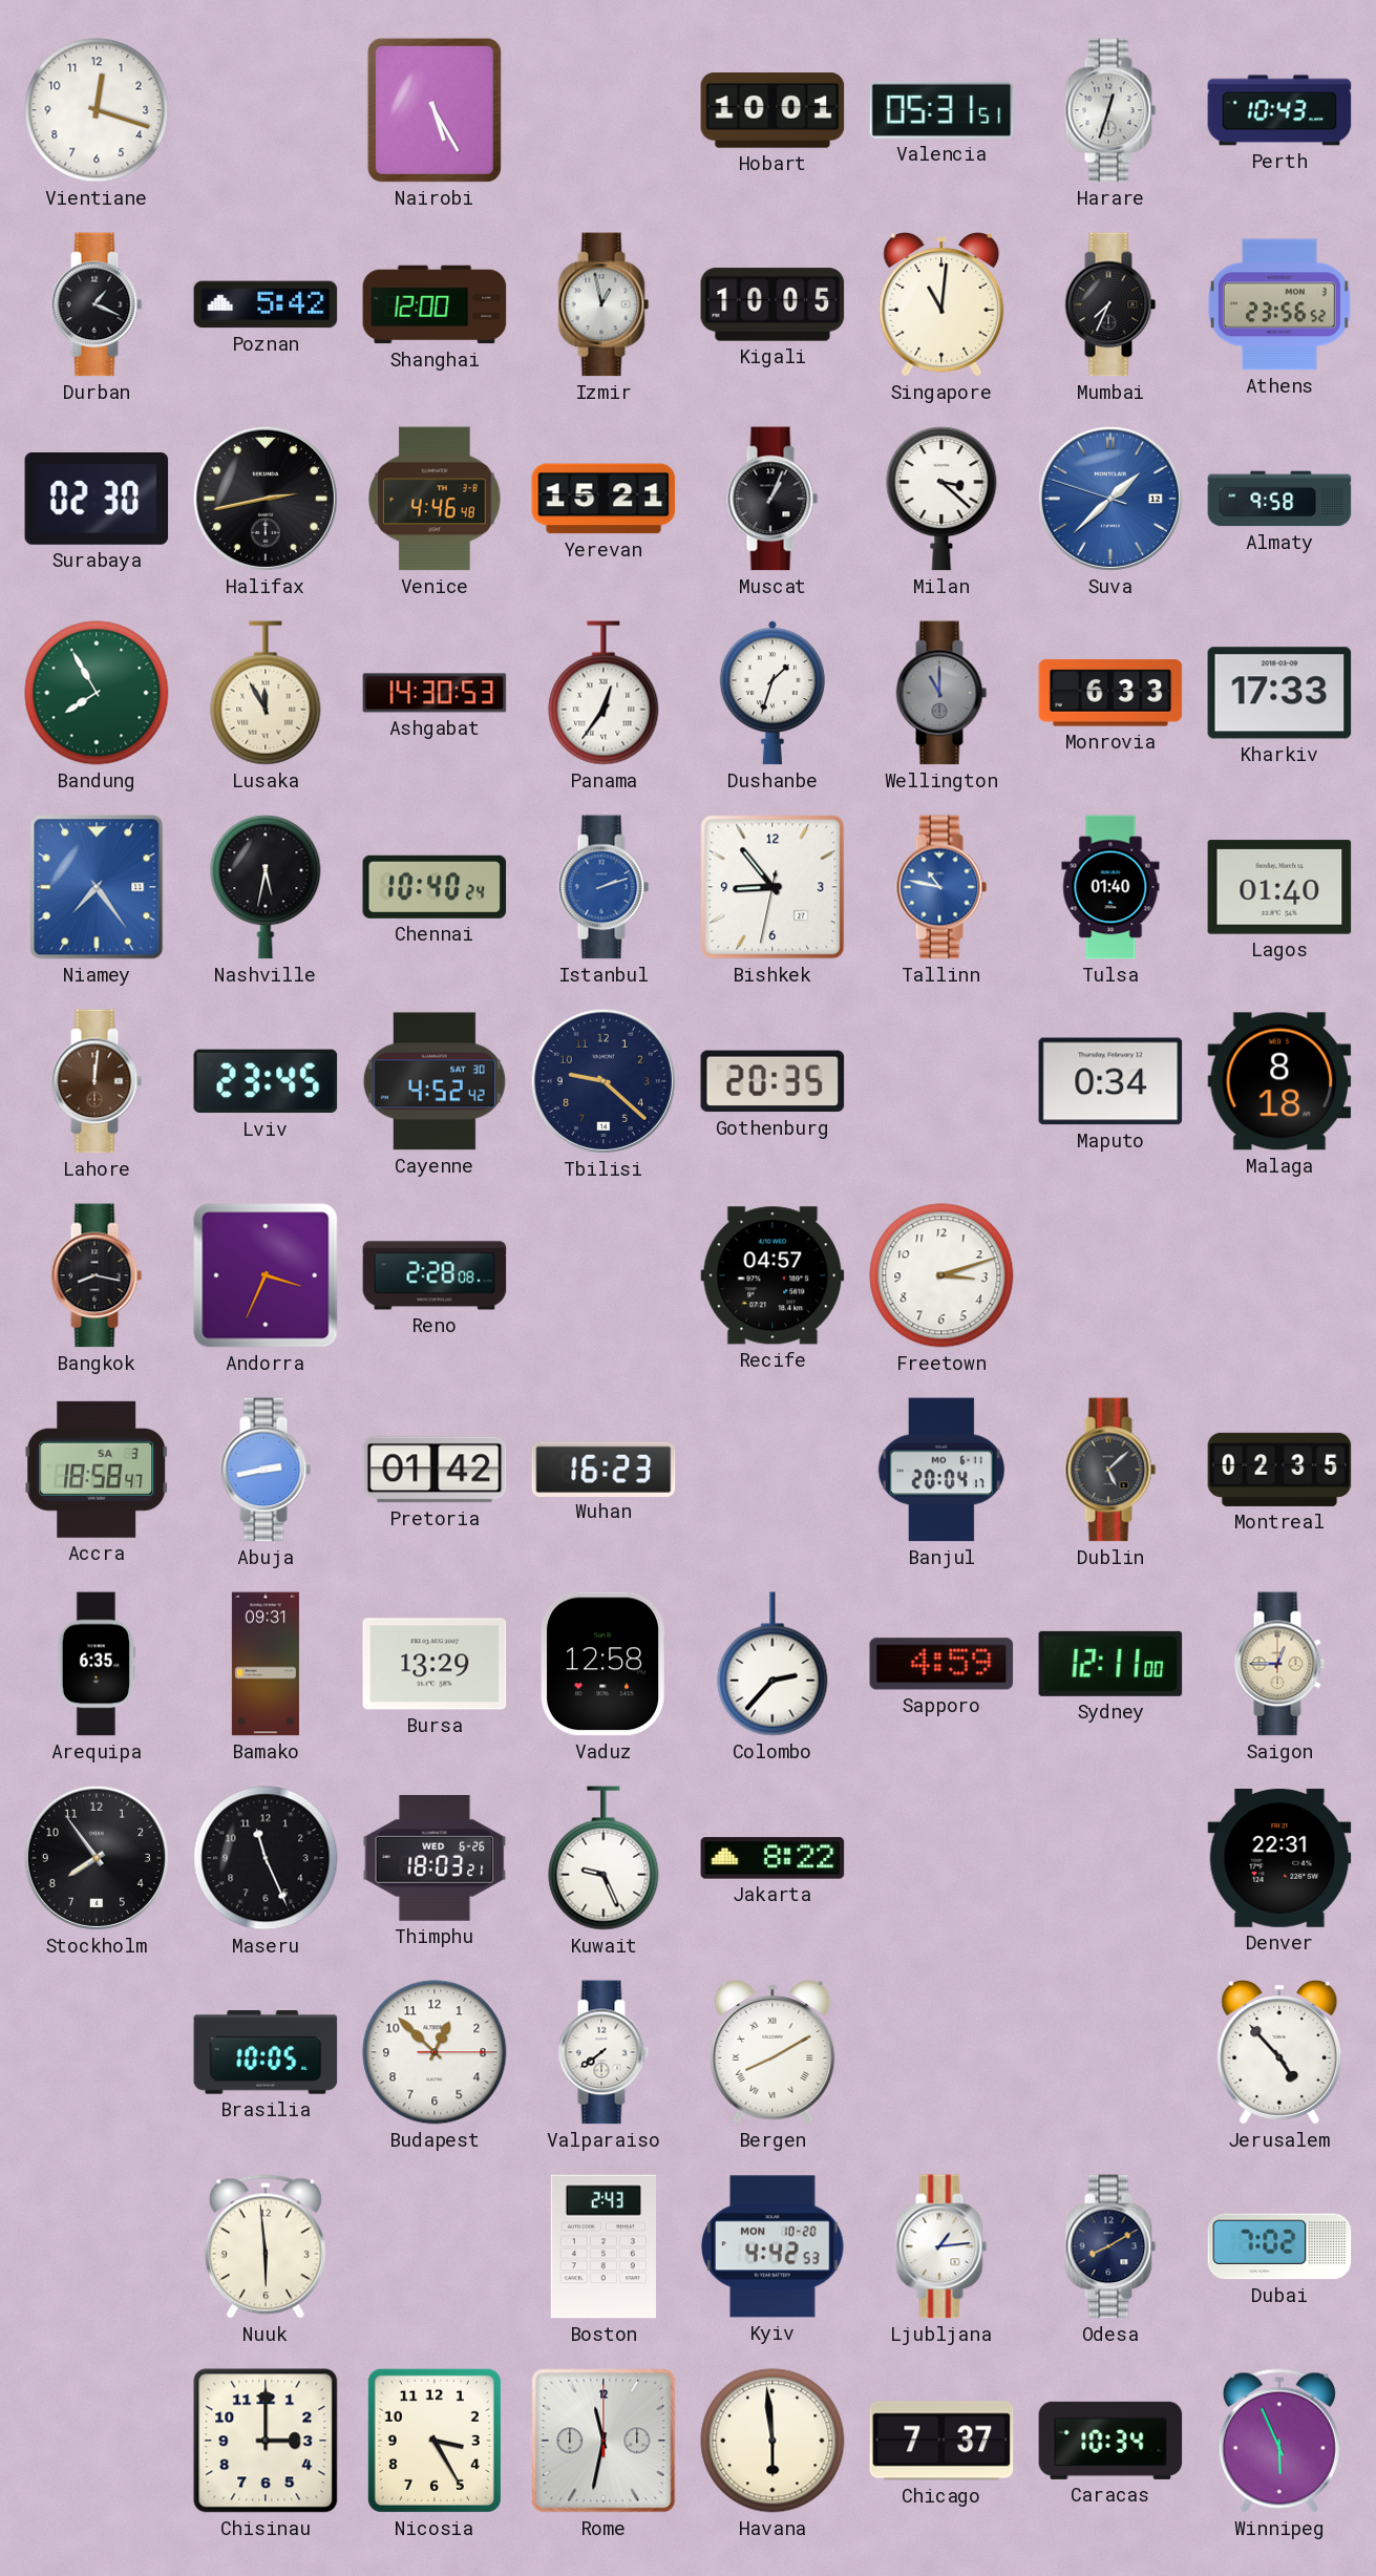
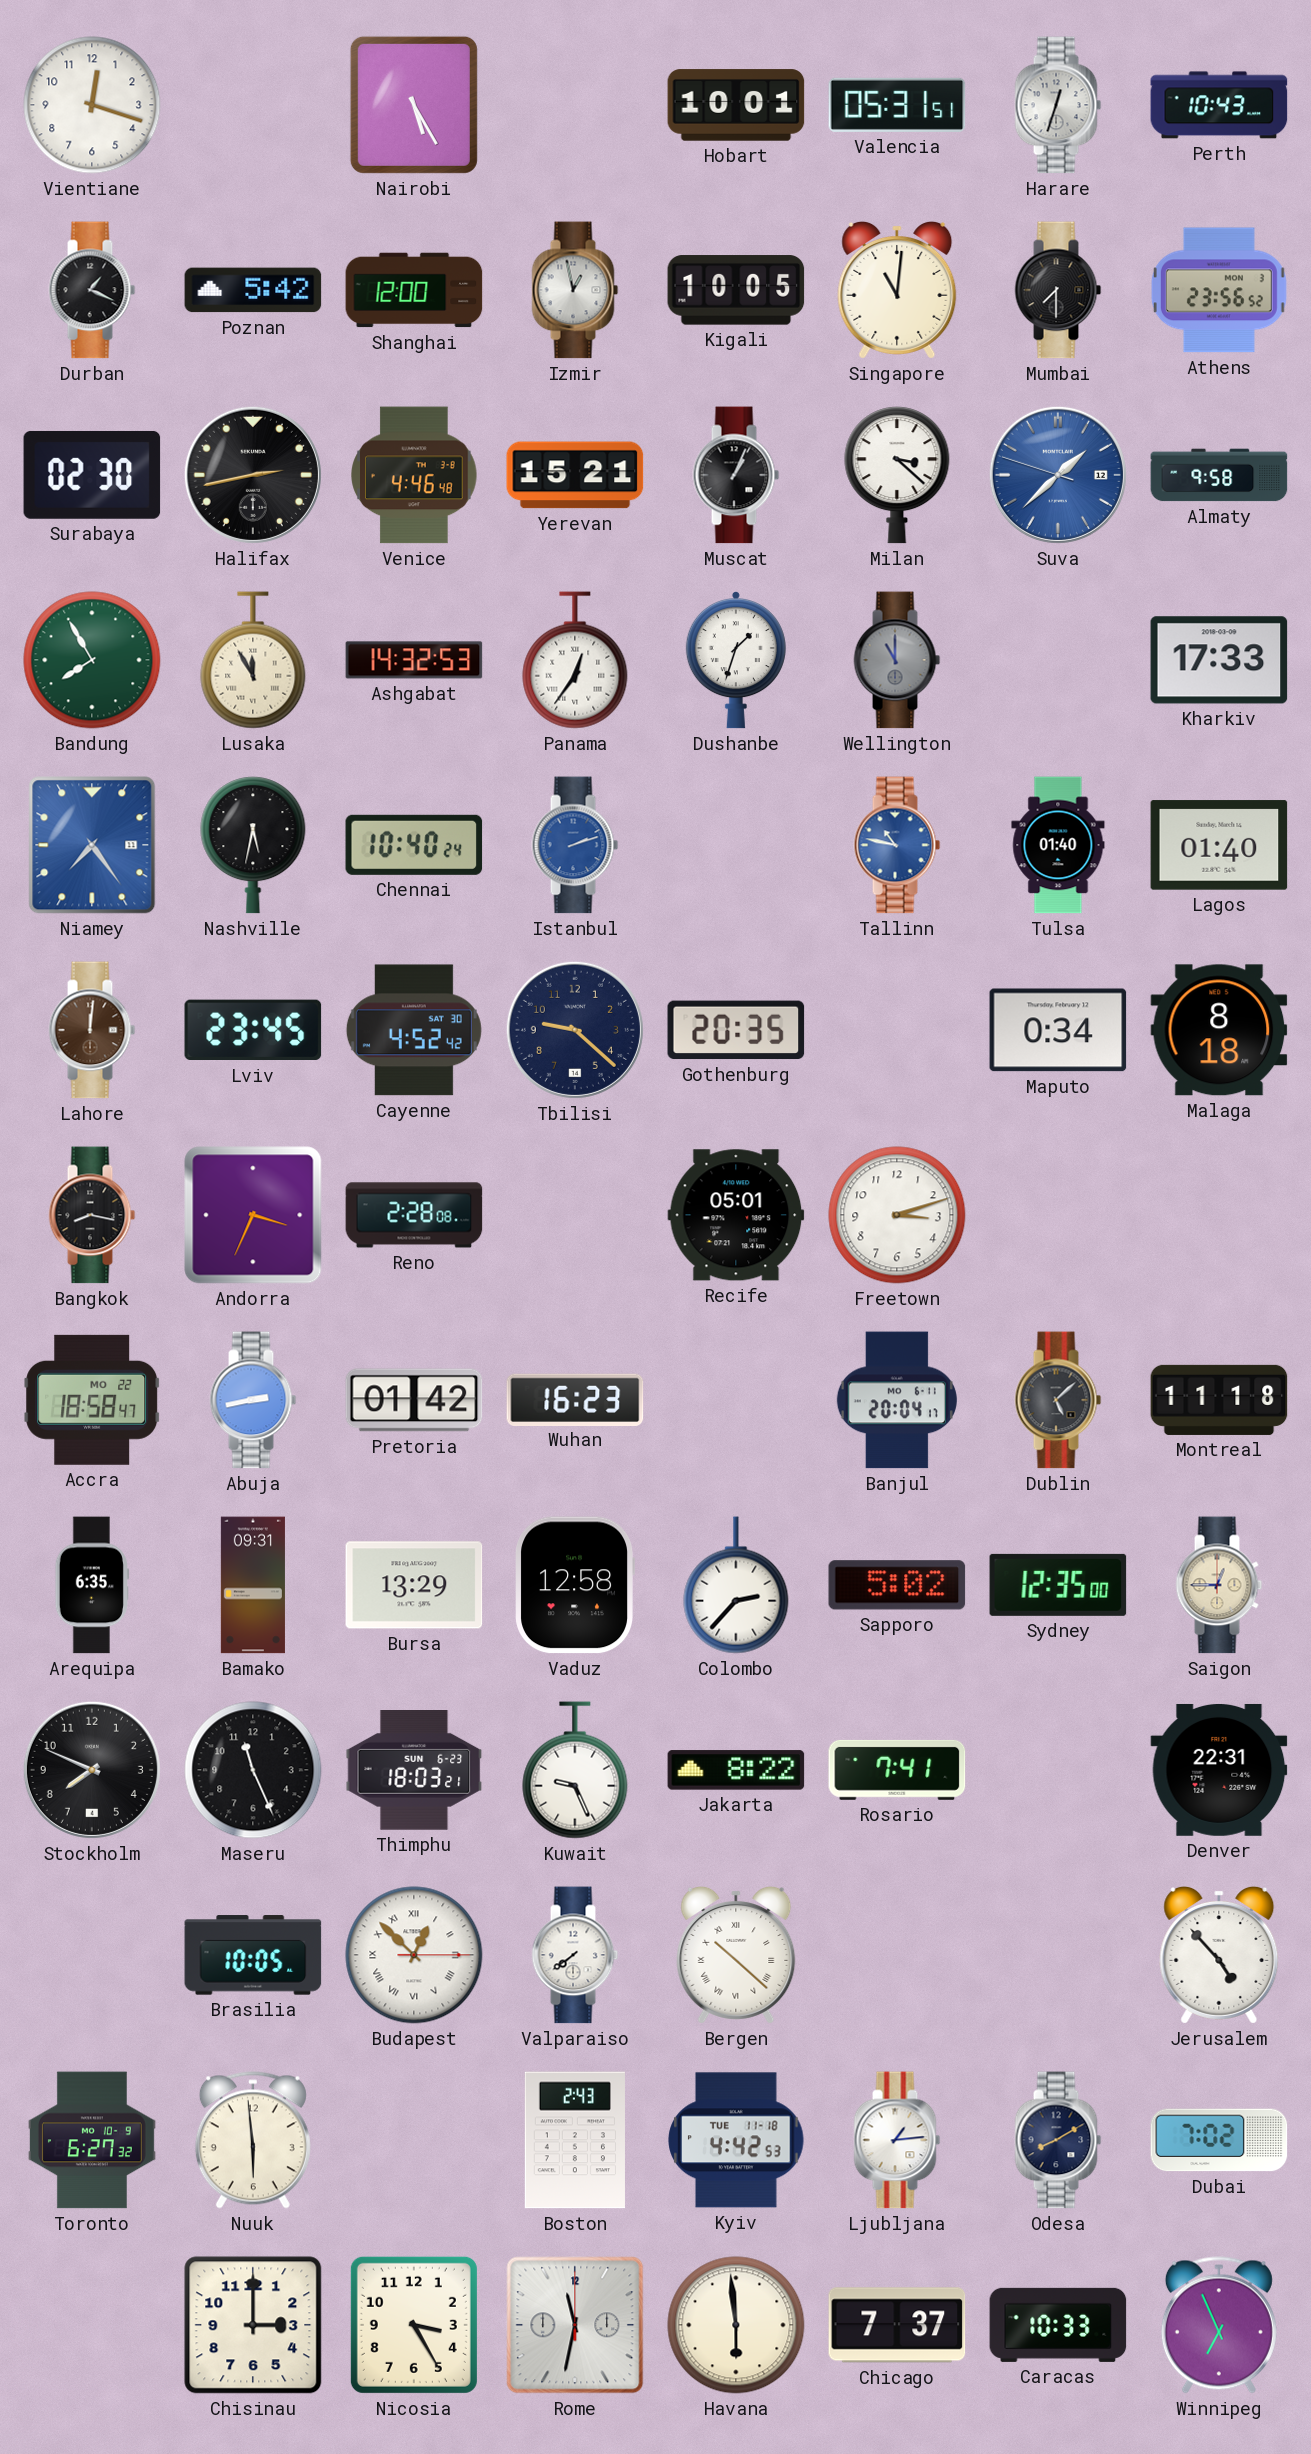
Mumbai: 7:34 -> 7:30
Ashgabat: 14:30 -> 14:32
Monrovia: 6:33 -> none
Bishkek: 8:53 -> none
Recife: 04:57 -> 05:01
Accra date: SA 3 -> MO 22
Montreal: 02:35 -> 11:18
Sapporo: 4:59 -> 5:02
Sydney: 12:11 -> 12:35
Stockholm: 7:54 -> 7:49
Thimphu date: WED 6-26 -> SUN 6-23
Rosario: none -> 7:41
Budapest numerals: Arabic -> Roman
Bergen: 8:10 -> 10:22
Toronto: none -> 6:27
Kyiv date: MON 10-20 -> TUE 11-18
Caracas: 10:34 -> 10:33
Winnipeg: 5:56 -> 6:56
